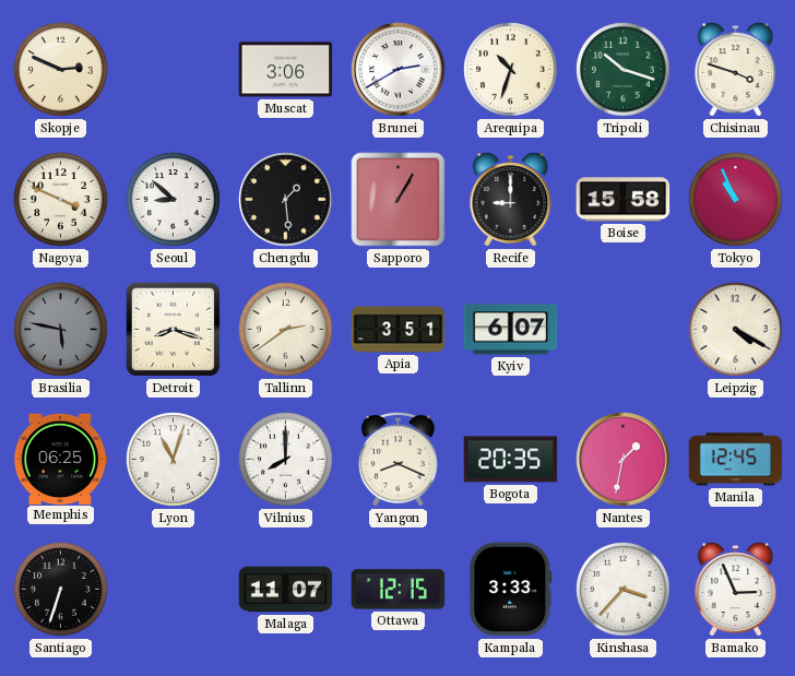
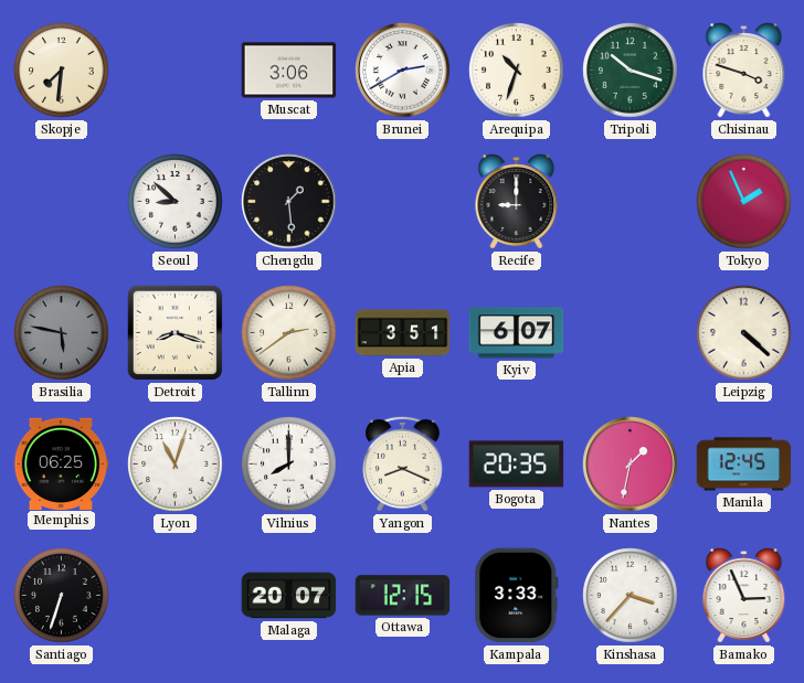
Skopje: 2:49 -> 7:31
Nagoya: 3:49 -> none
Sapporo: 1:05 -> none
Boise: 15:58 -> none
Tokyo: 10:56 -> 1:56
Leipzig: 4:20 -> 4:22
Malaga: 11:07 -> 20:07
